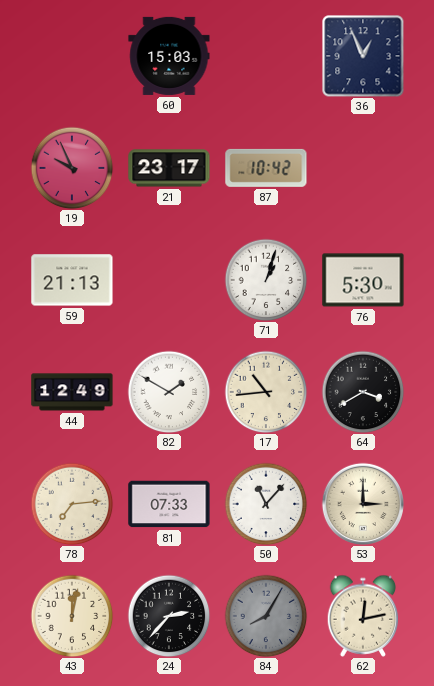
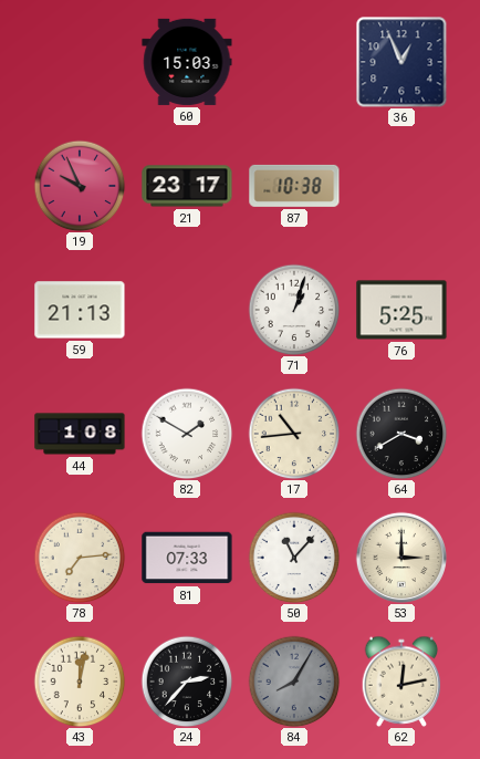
87: 10:42 -> 10:38
76: 5:30 -> 5:25
44: 12:49 -> 1:08
